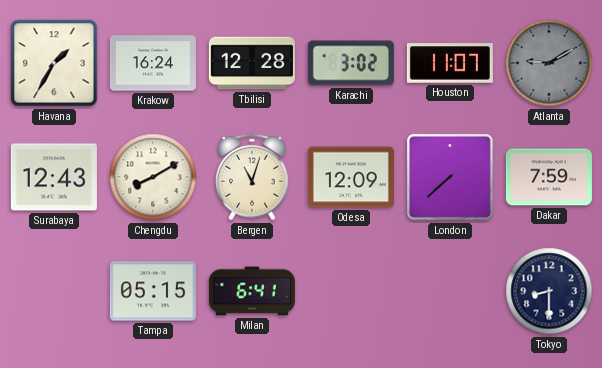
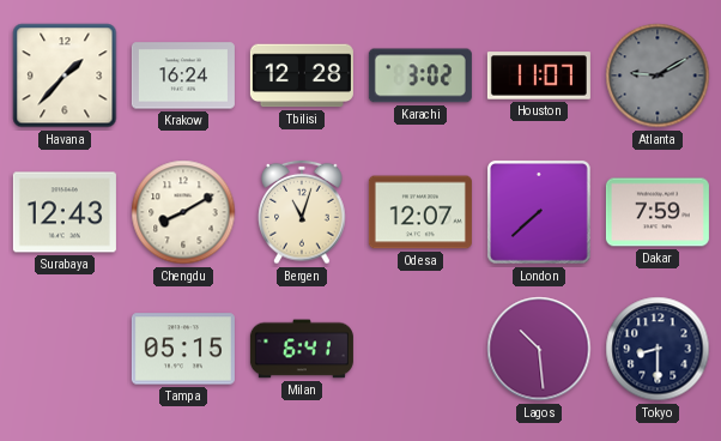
Havana: 1:35 -> 1:37
Odesa: 12:09 -> 12:07
Lagos: none -> 10:29
